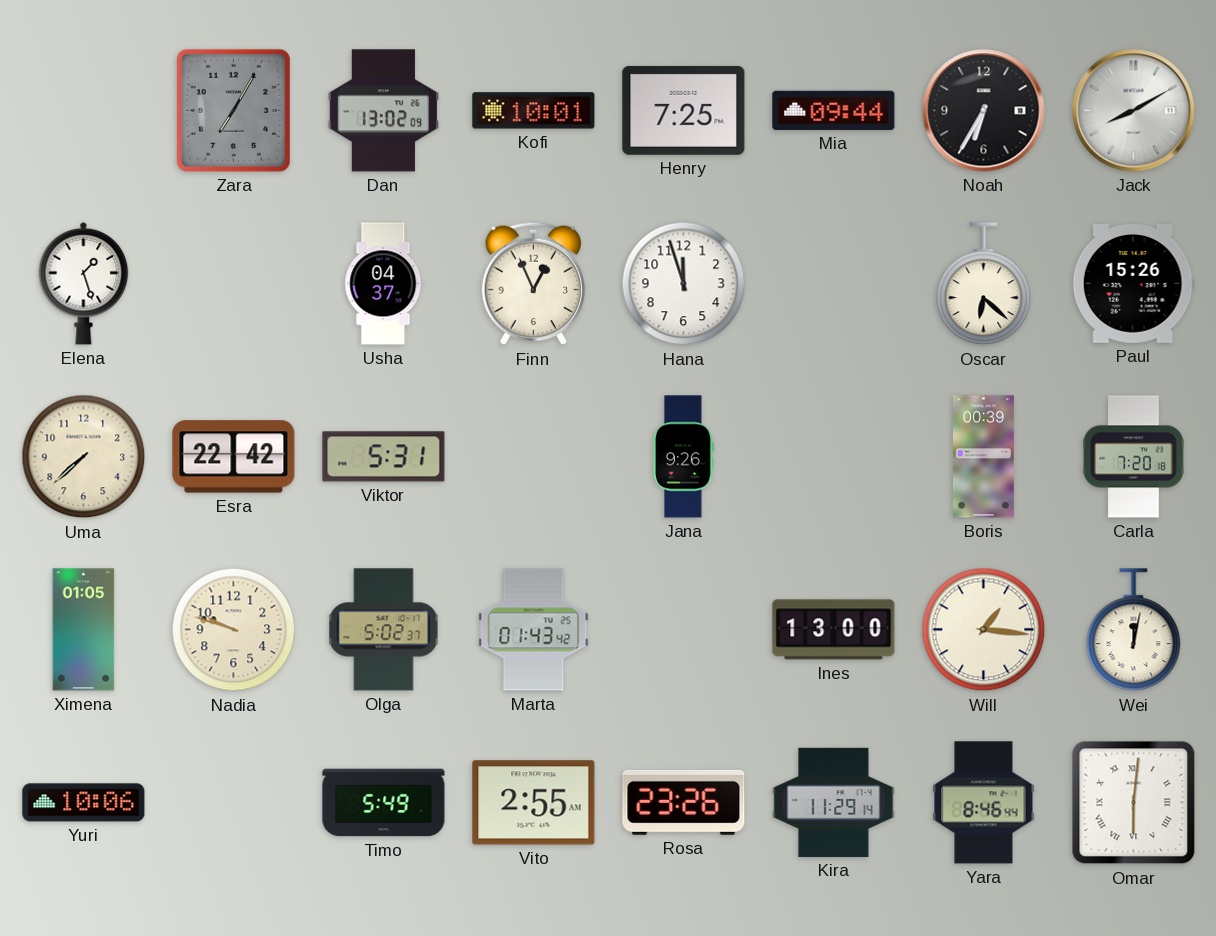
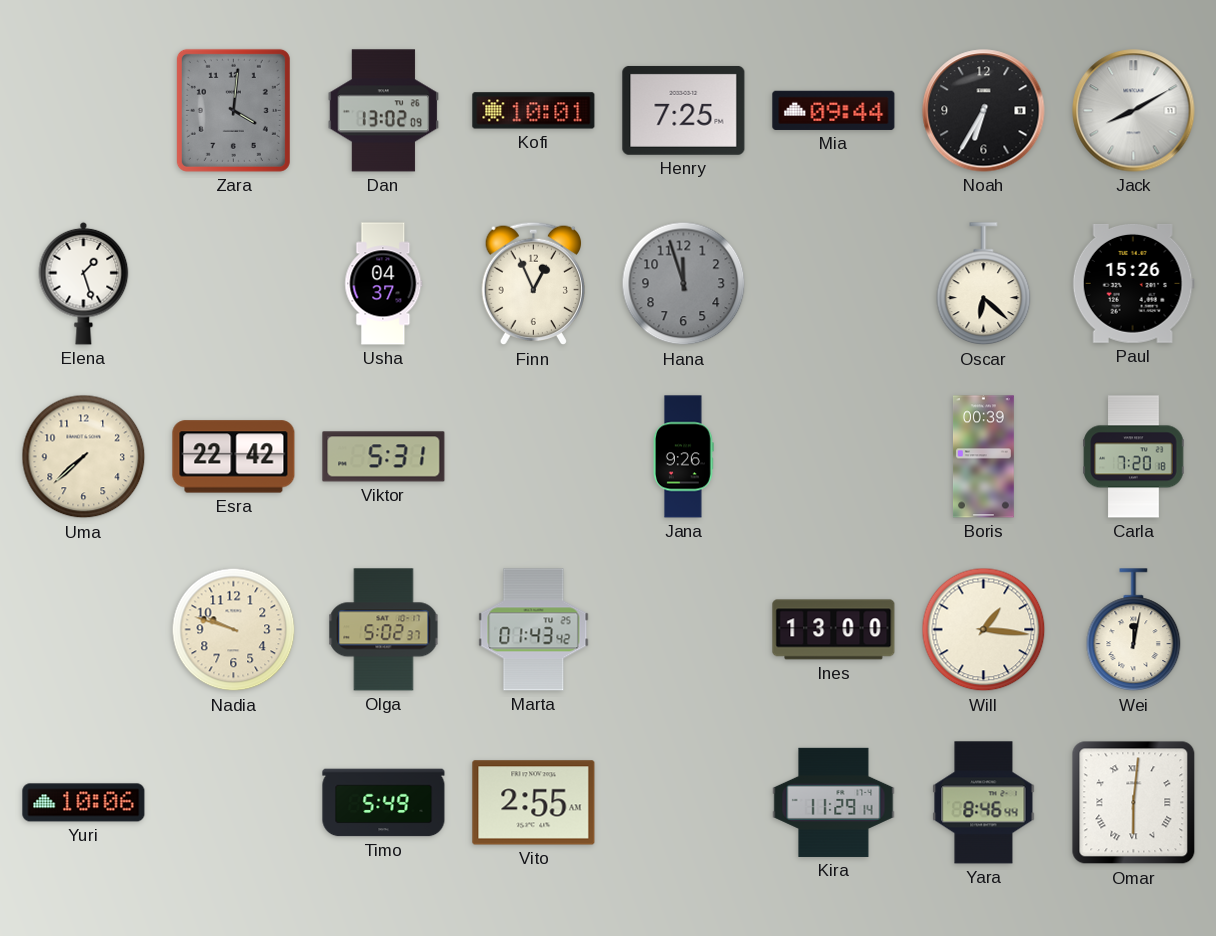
Zara: 7:05 -> 4:01
Hana dial: white -> grey
Ximena: 01:05 -> none
Rosa: 23:26 -> none
